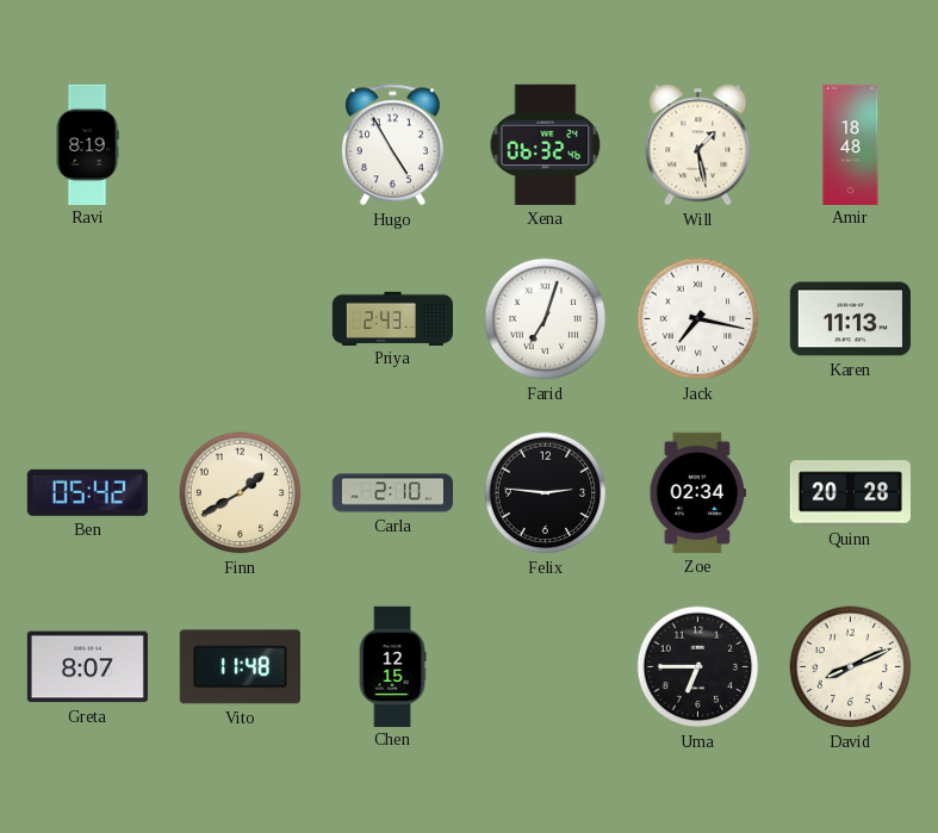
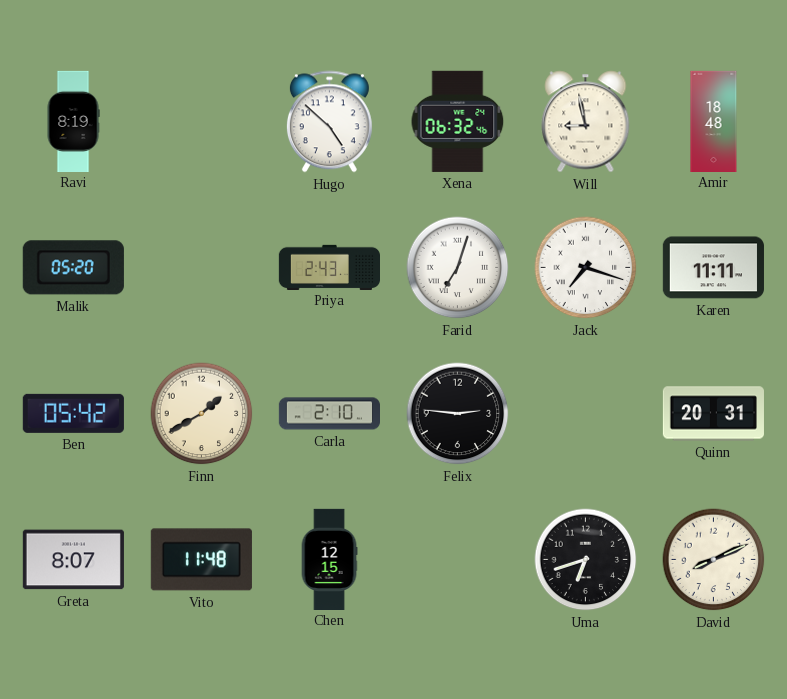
Hugo: 4:55 -> 4:52
Will: 1:28 -> 8:58
Malik: none -> 05:20
Jack: 7:17 -> 7:18
Karen: 11:13 -> 11:11
Zoe: 02:34 -> none
Quinn: 20:28 -> 20:31
Uma: 6:45 -> 6:42
